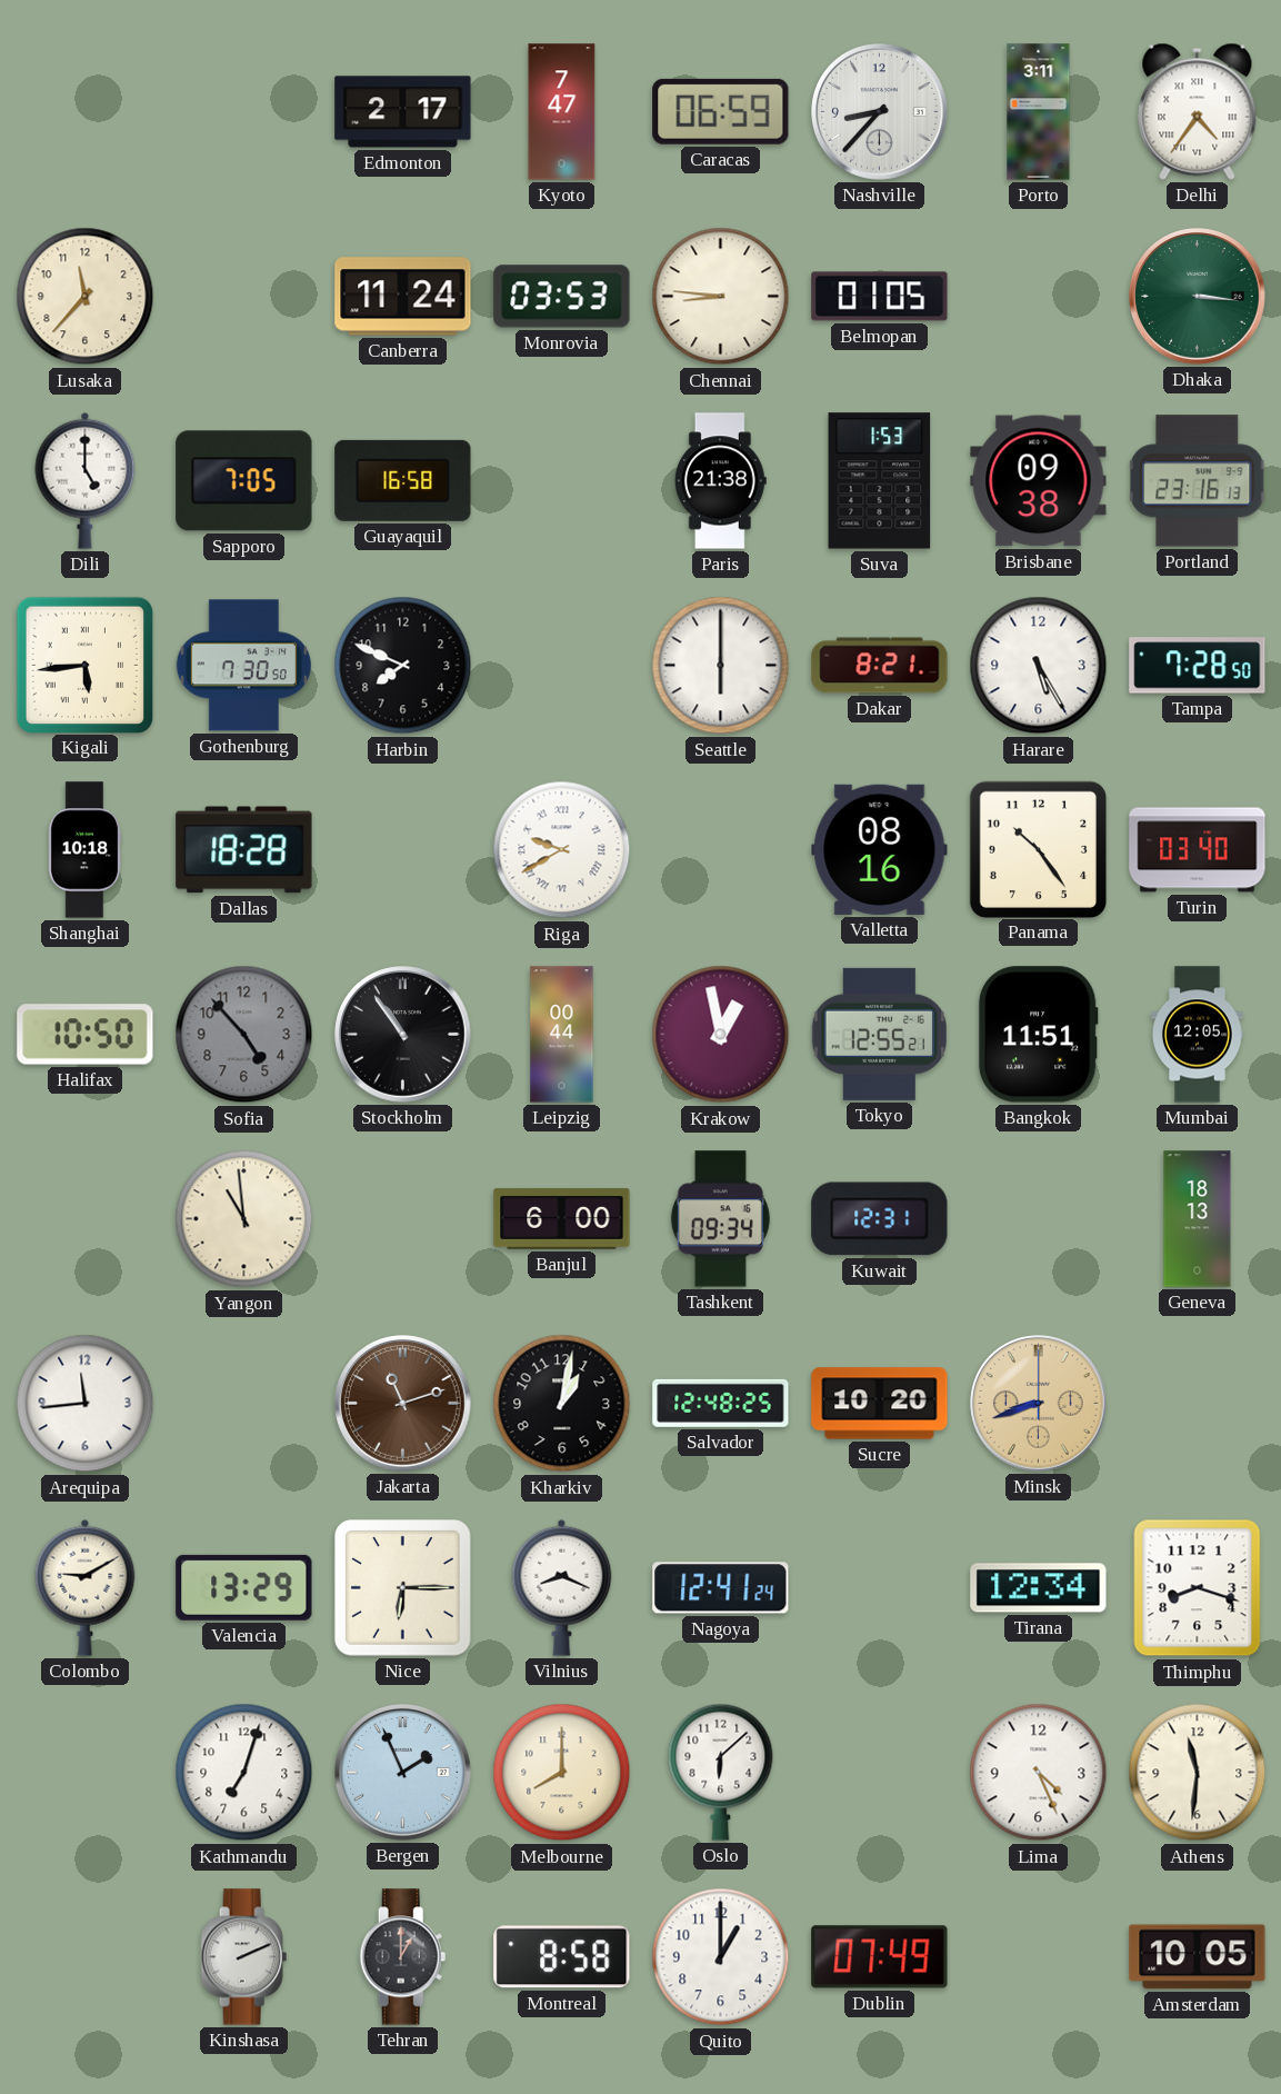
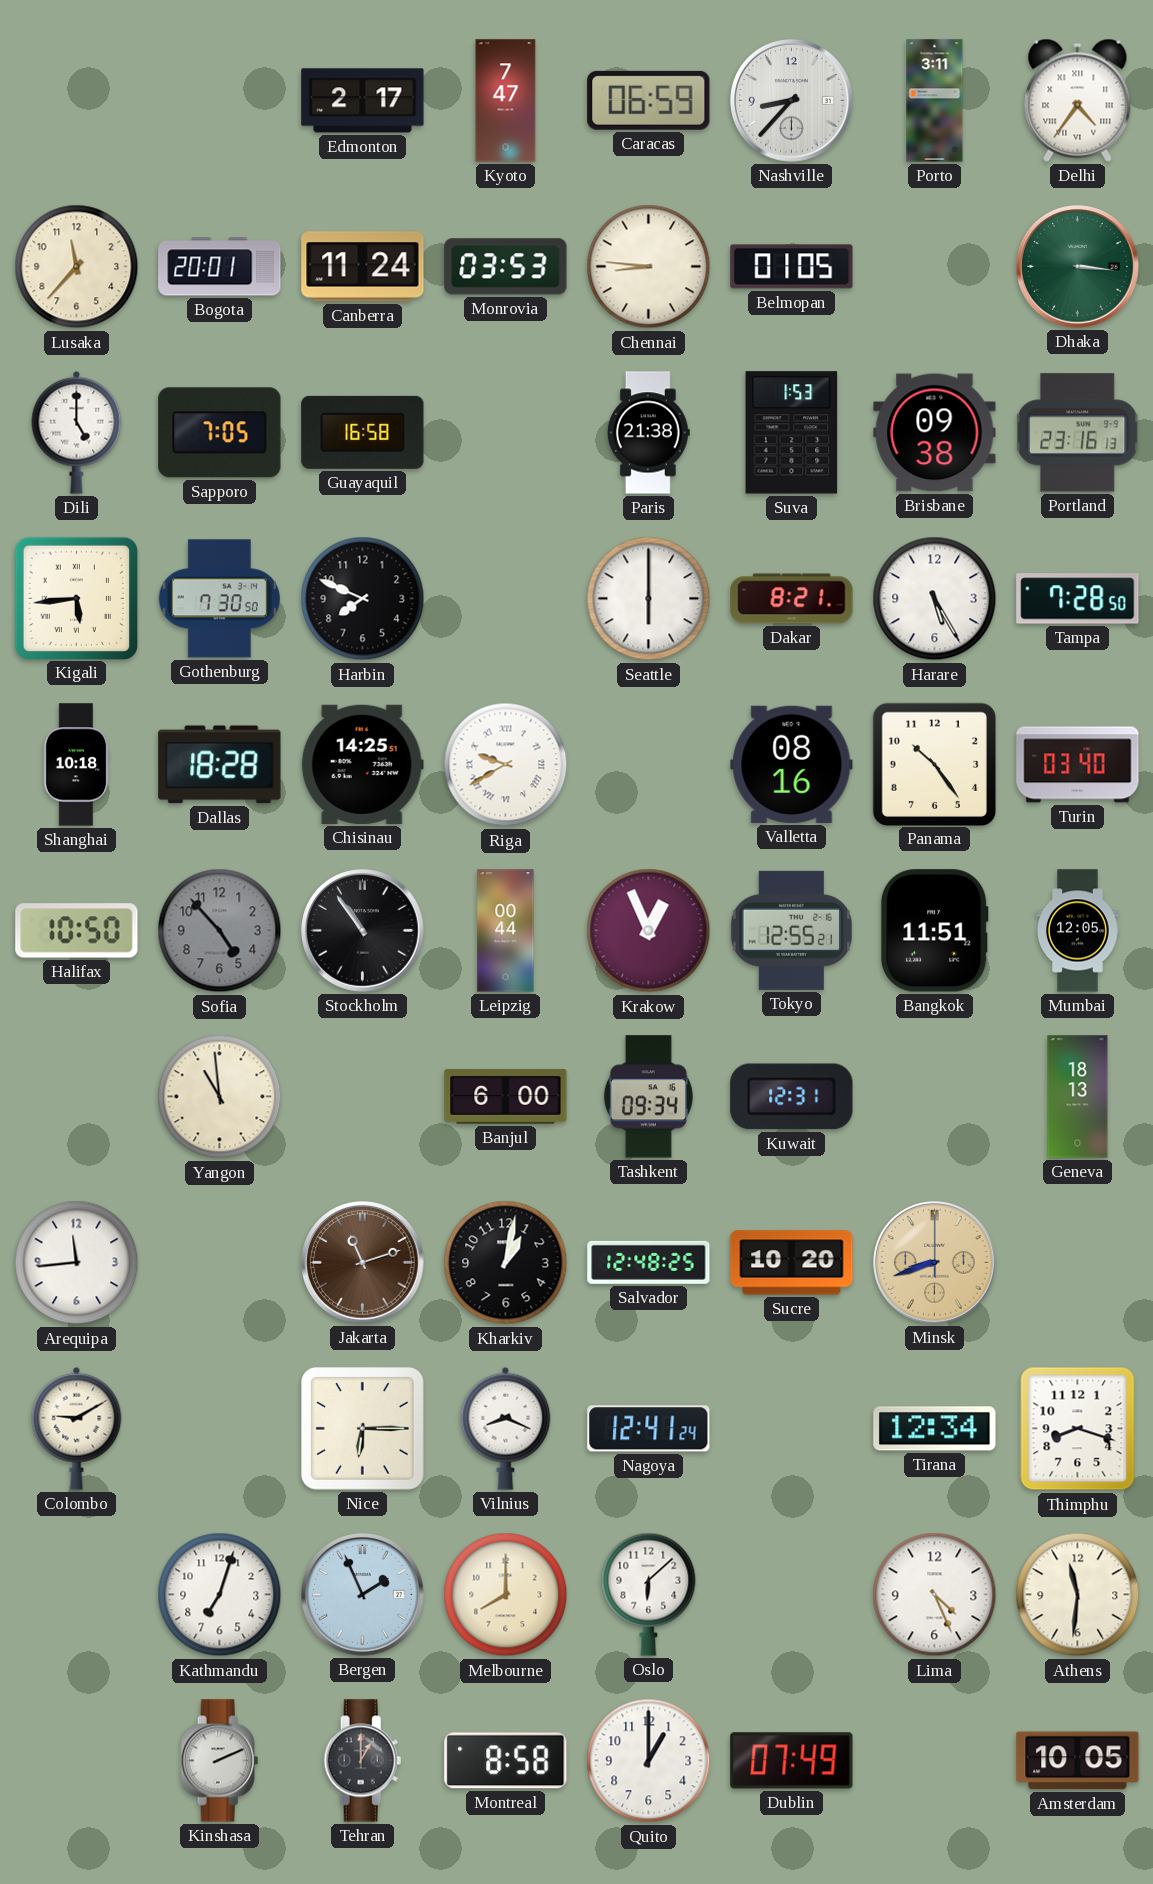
Bogota: none -> 20:01
Chisinau: none -> 14:25
Krakow: 12:58 -> 12:56
Valencia: 13:29 -> none
